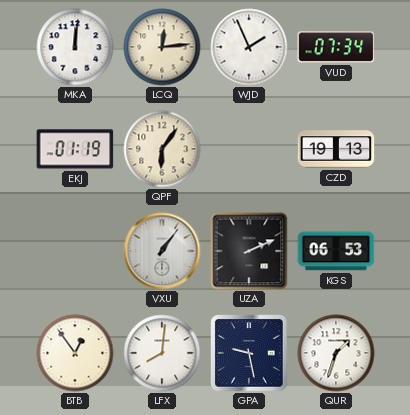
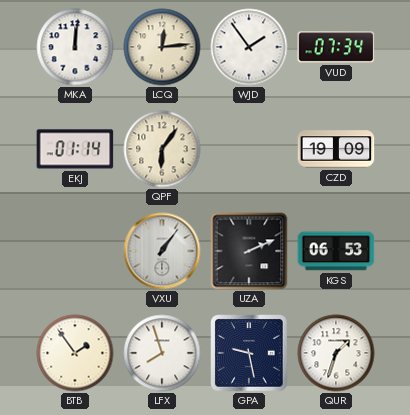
WJD: 1:56 -> 1:54
EKJ: 01:19 -> 01:14
CZD: 19:13 -> 19:09
BTB: 12:54 -> 1:54
LFX: 8:01 -> 7:57
